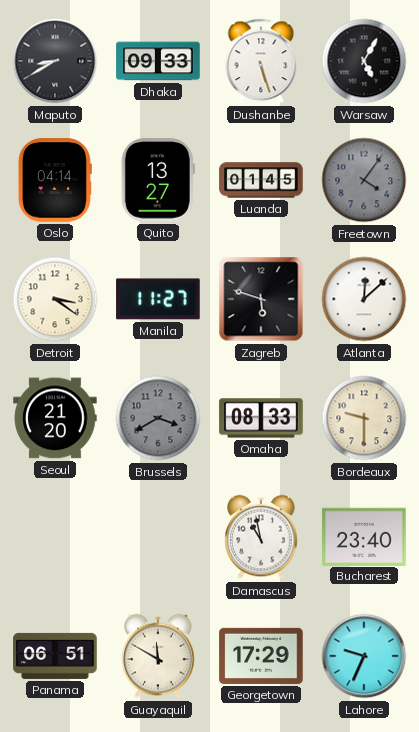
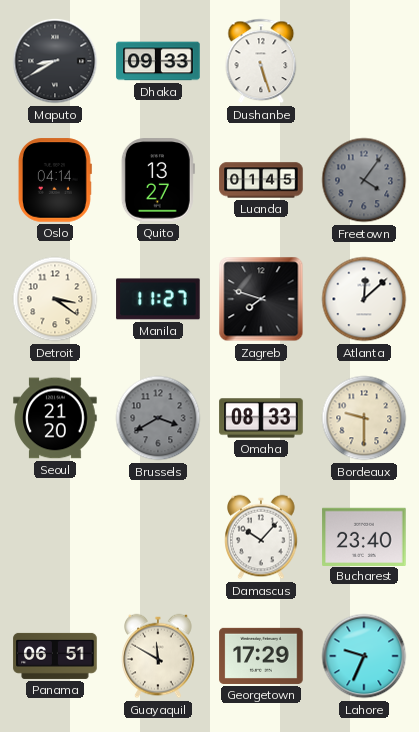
Warsaw: 5:05 -> none
Zagreb: 5:48 -> 7:48
Damascus: 10:58 -> 10:07
